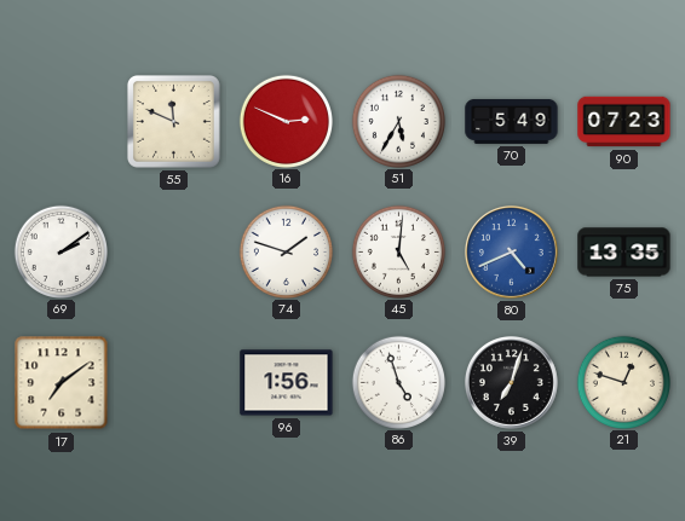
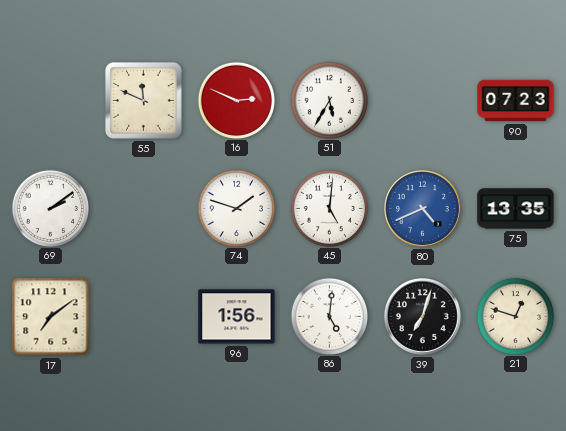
70: 5:49 -> none
86: 4:57 -> 5:01
